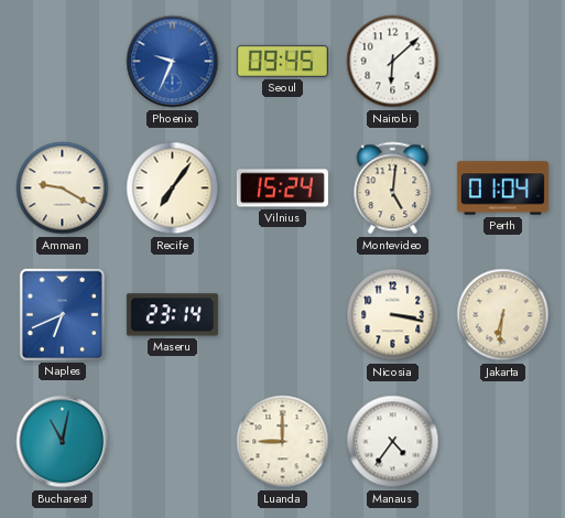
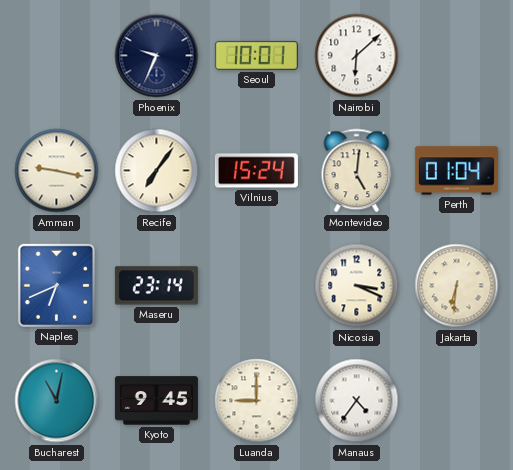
Phoenix dial: blue -> navy
Seoul: 09:45 -> 10:01
Amman: 9:20 -> 9:17
Nicosia: 3:17 -> 3:19
Kyoto: none -> 9:45
